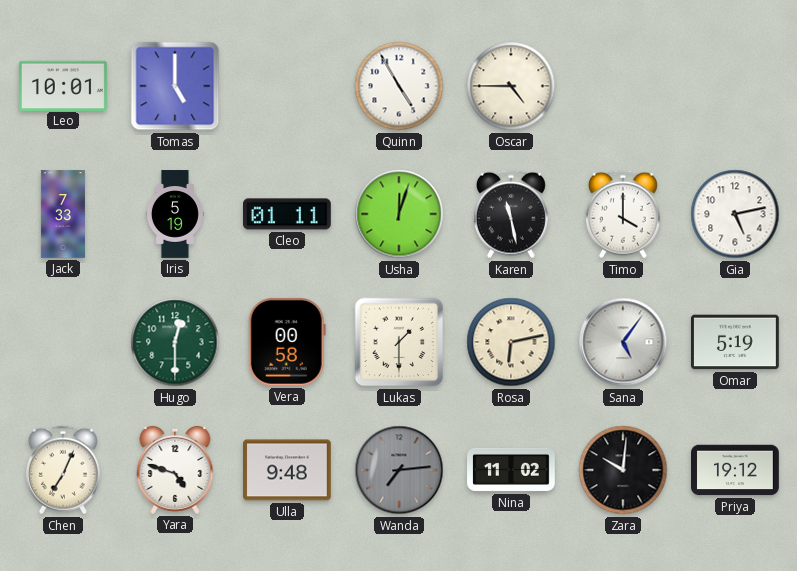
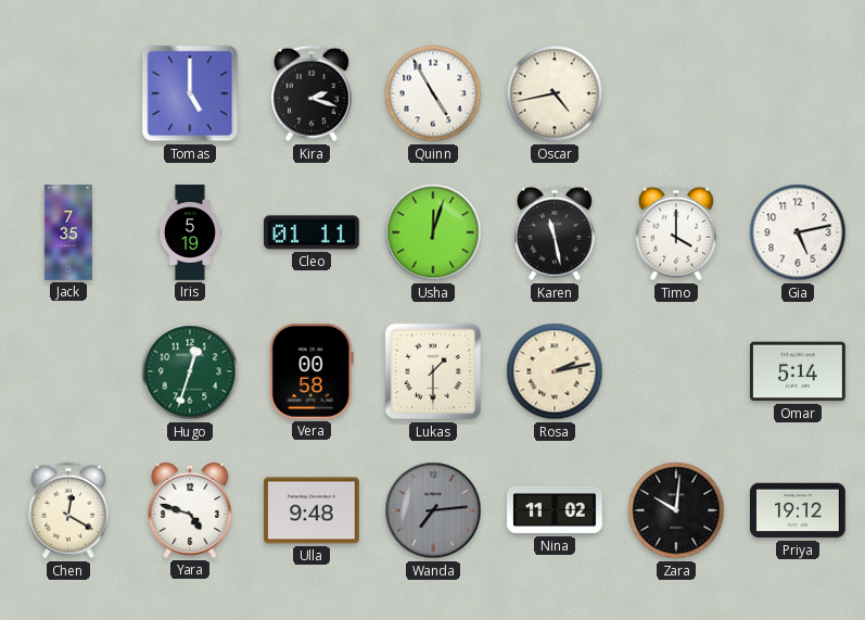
Leo: 10:01 -> none
Kira: none -> 2:18
Oscar: 4:45 -> 4:43
Jack: 7:33 -> 7:35
Hugo: 12:30 -> 12:33
Rosa: 6:13 -> 2:13
Sana: 5:06 -> none
Omar: 5:19 -> 5:14
Chen: 7:04 -> 12:20
